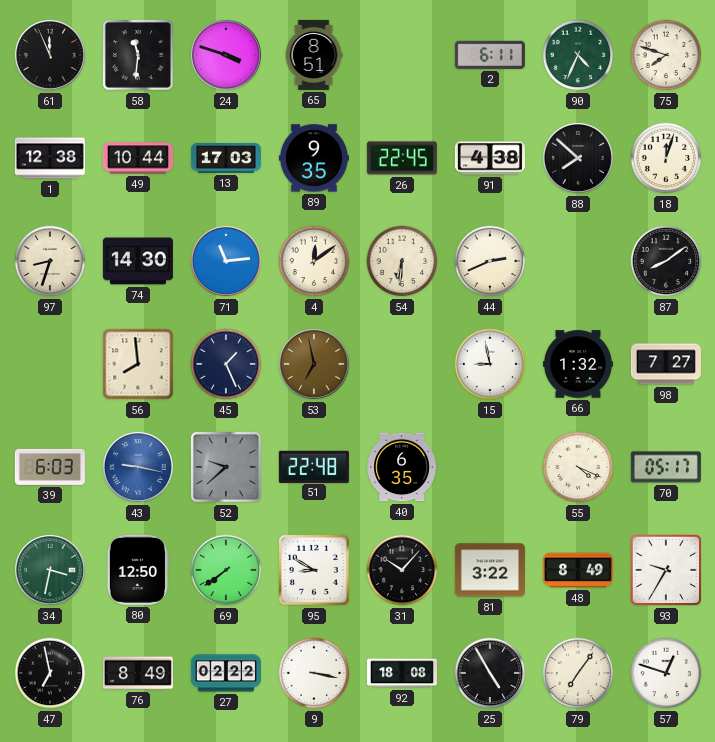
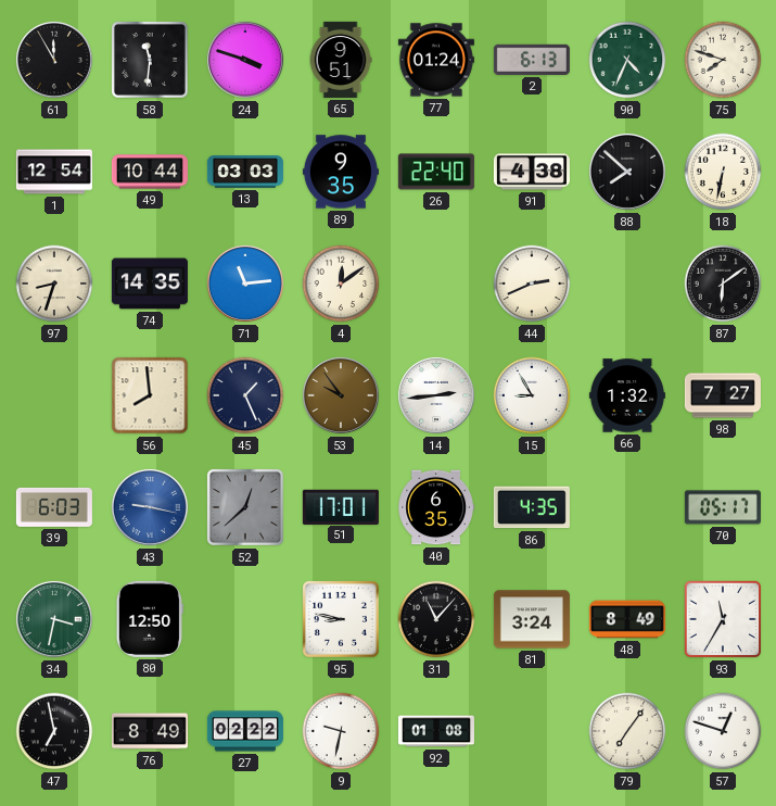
61: 11:56 -> 11:55
65: 8:51 -> 9:51
77: none -> 01:24
2: 6:11 -> 6:13
1: 12:38 -> 12:54
13: 17:03 -> 03:03
26: 22:45 -> 22:40
18: 12:03 -> 6:32
74: 14:30 -> 14:35
54: 6:31 -> none
87: 8:09 -> 6:09
53: 6:58 -> 9:54
14: none -> 2:44
15: 8:58 -> 8:55
52: 9:38 -> 12:38
51: 22:48 -> 17:01
86: none -> 4:35
55: 4:19 -> none
69: 7:39 -> none
95: 8:50 -> 8:47
31: 10:07 -> 11:07
81: 3:22 -> 3:24
93: 9:35 -> 11:35
9: 3:17 -> 9:32
92: 18:08 -> 01:08
25: 4:55 -> none
